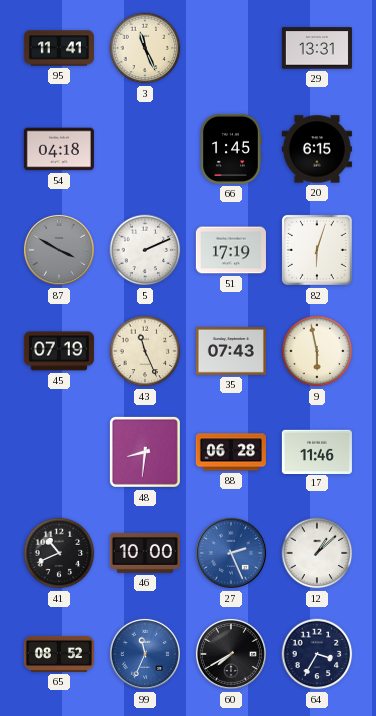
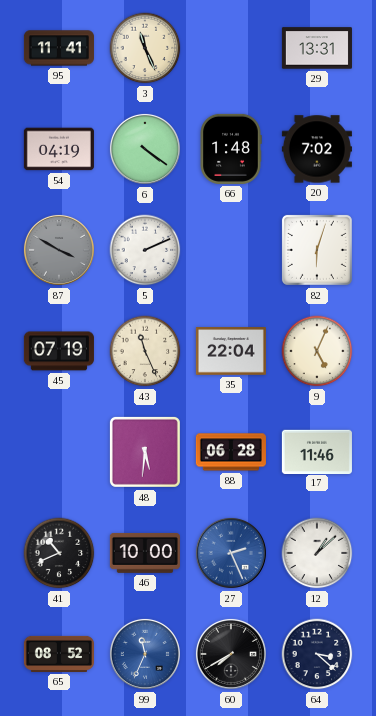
54: 04:18 -> 04:19
6: none -> 4:21
66: 1:45 -> 1:48
20: 6:15 -> 7:02
51: 17:19 -> none
35: 07:43 -> 22:04
9: 5:58 -> 5:04
48: 8:31 -> 5:31
64: 3:35 -> 3:22
